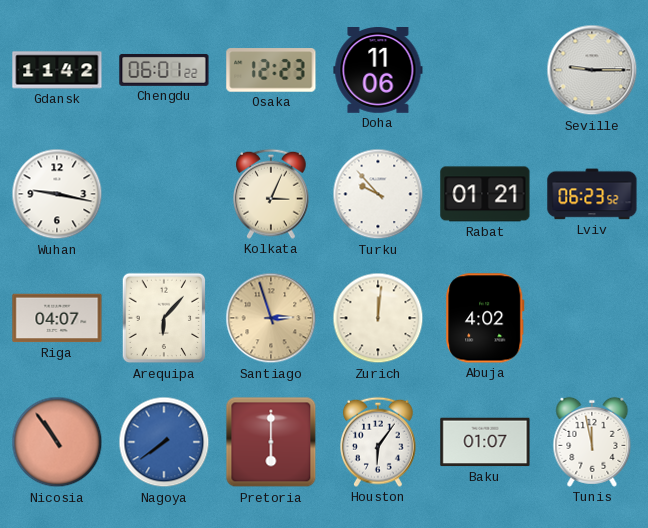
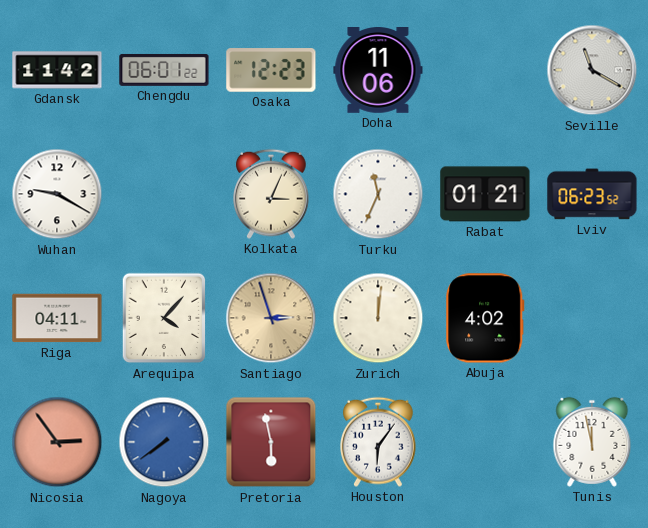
Seville: 9:15 -> 11:20
Wuhan: 9:17 -> 9:20
Turku: 9:53 -> 11:34
Riga: 04:07 -> 04:11
Arequipa: 6:07 -> 4:07
Nicosia: 10:54 -> 2:54
Pretoria: 6:00 -> 5:58
Baku: 01:07 -> none
